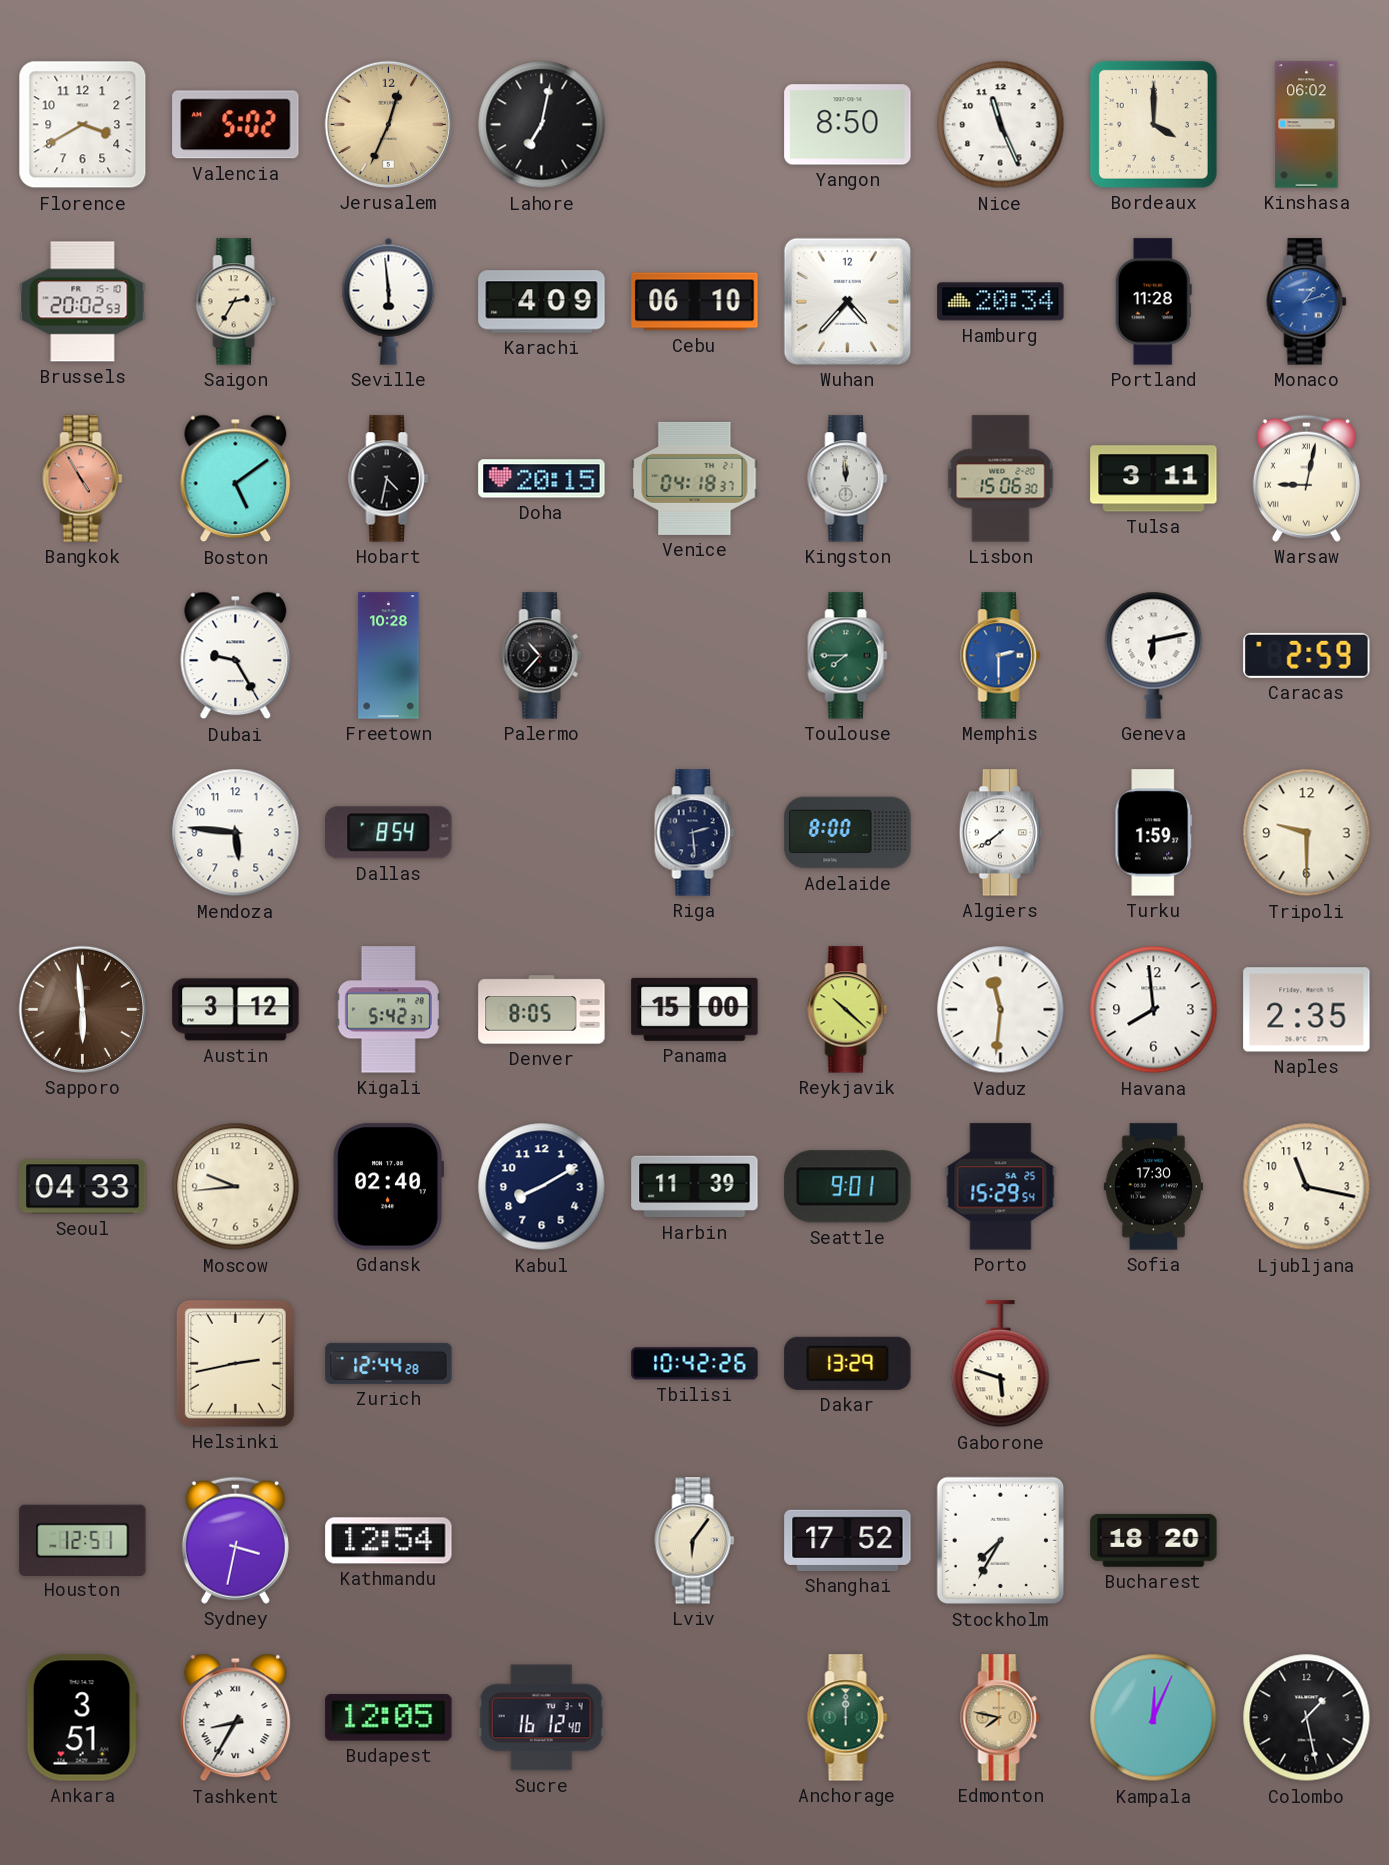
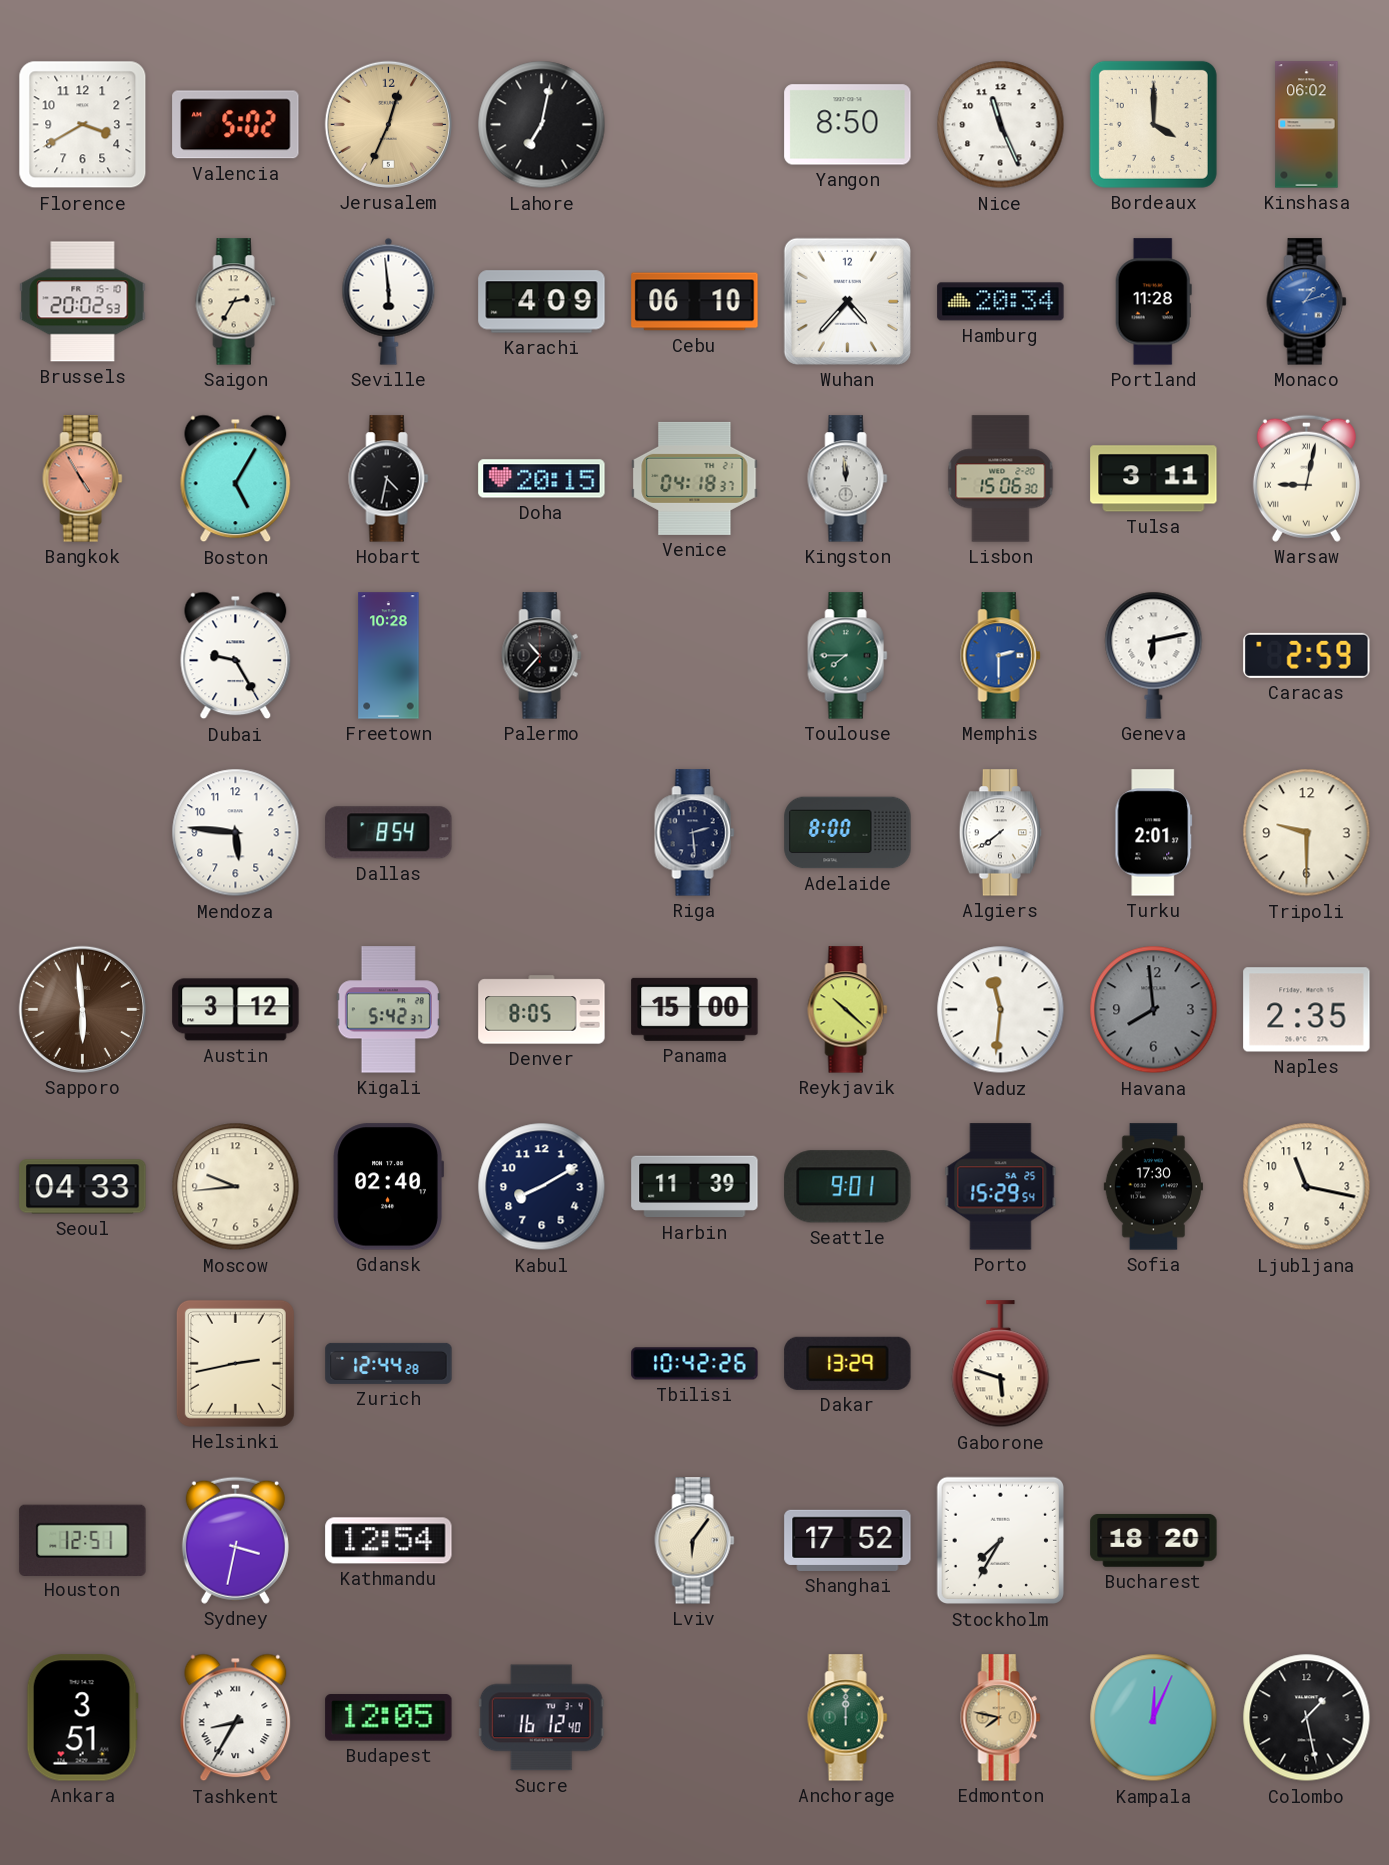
Boston: 5:09 -> 5:05
Turku: 1:59 -> 2:01
Havana dial: white -> grey
